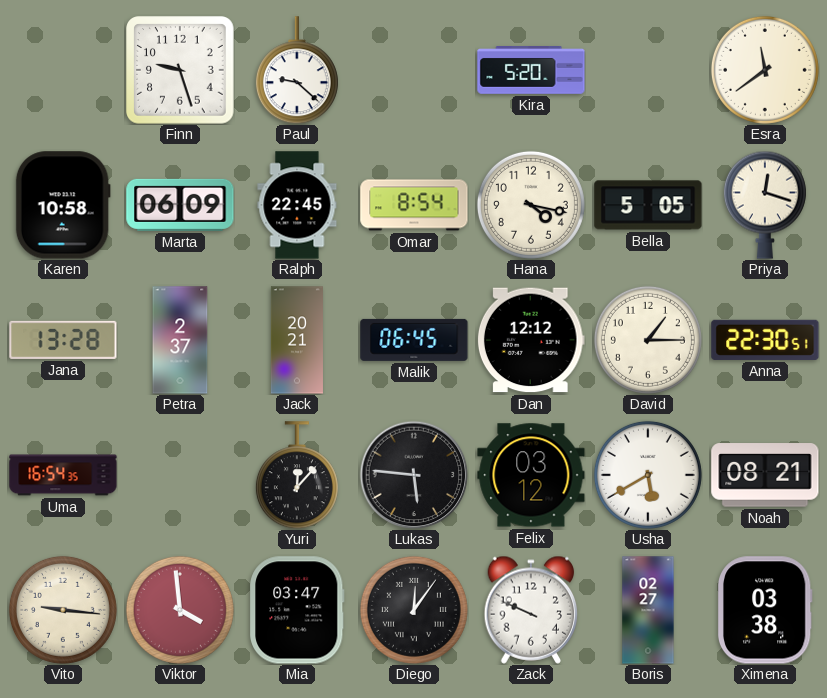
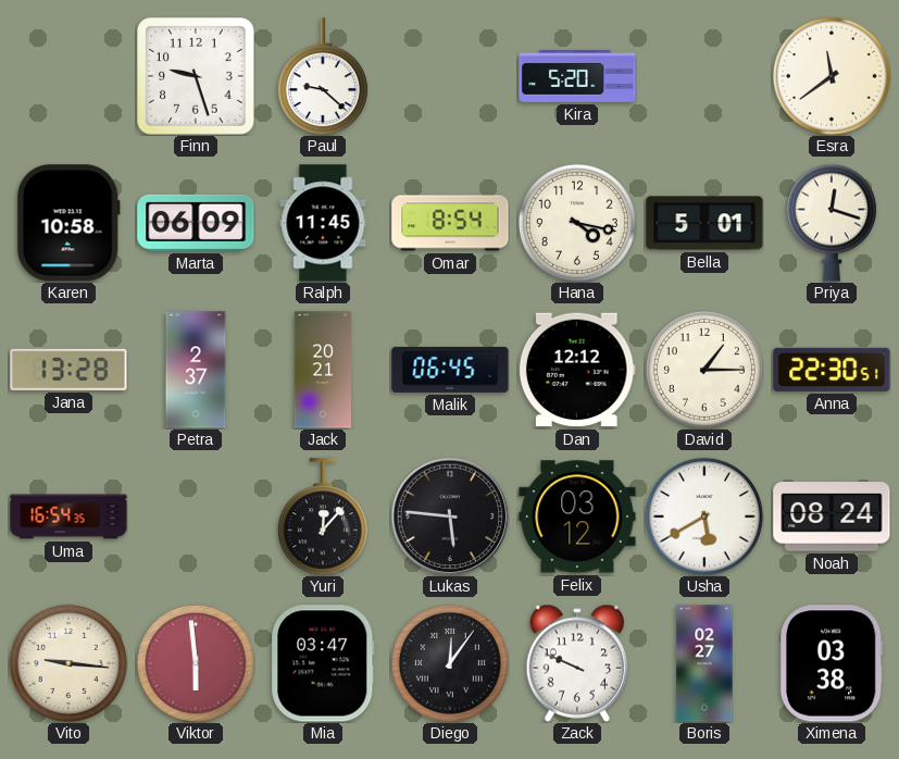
Ralph: 22:45 -> 11:45
Bella: 5:05 -> 5:01
Noah: 08:21 -> 08:24
Viktor: 3:59 -> 5:59
